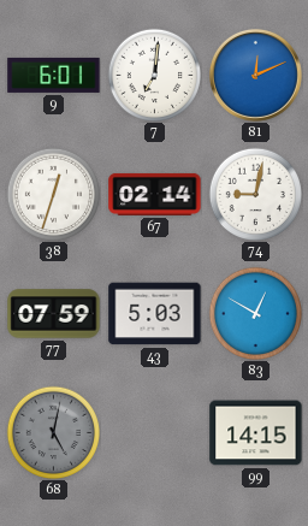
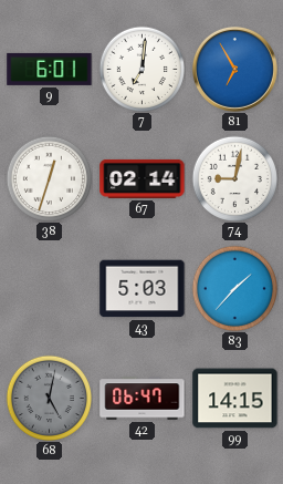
81: 12:11 -> 6:55
77: 07:59 -> none
83: 12:50 -> 1:37
42: none -> 06:47
